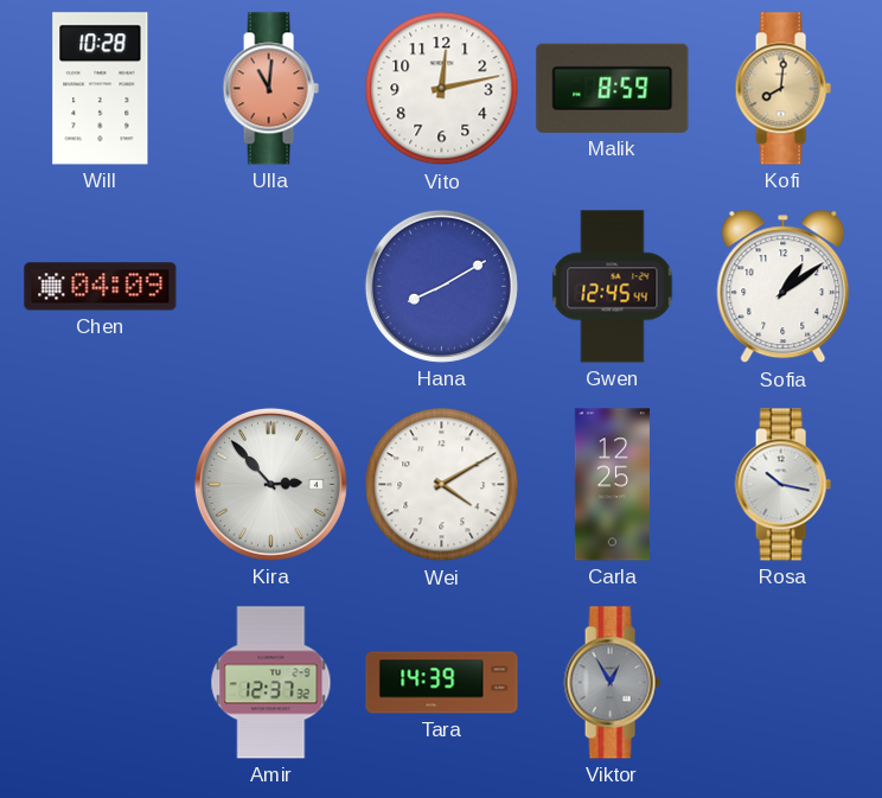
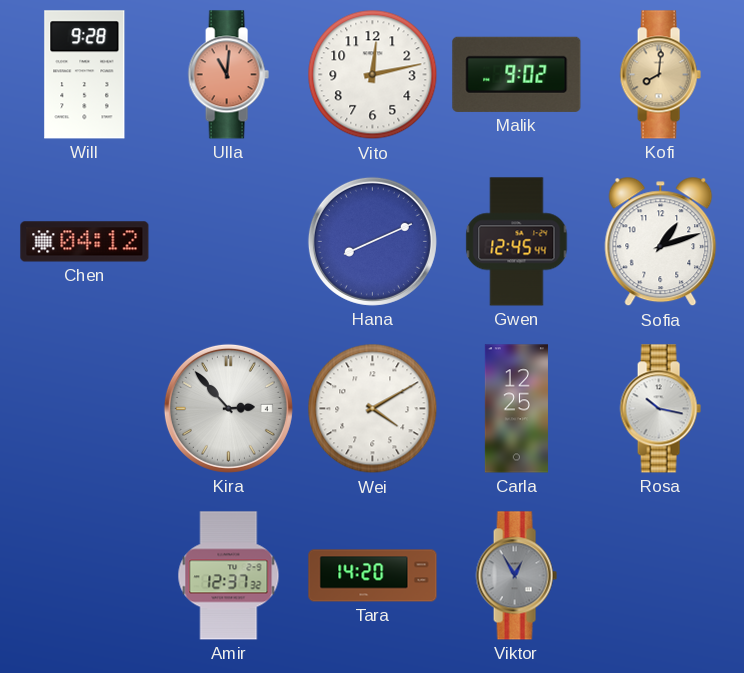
Will: 10:28 -> 9:28
Malik: 8:59 -> 9:02
Chen: 04:09 -> 04:12
Hana: 8:10 -> 8:11
Sofia: 1:09 -> 1:12
Tara: 14:39 -> 14:20
